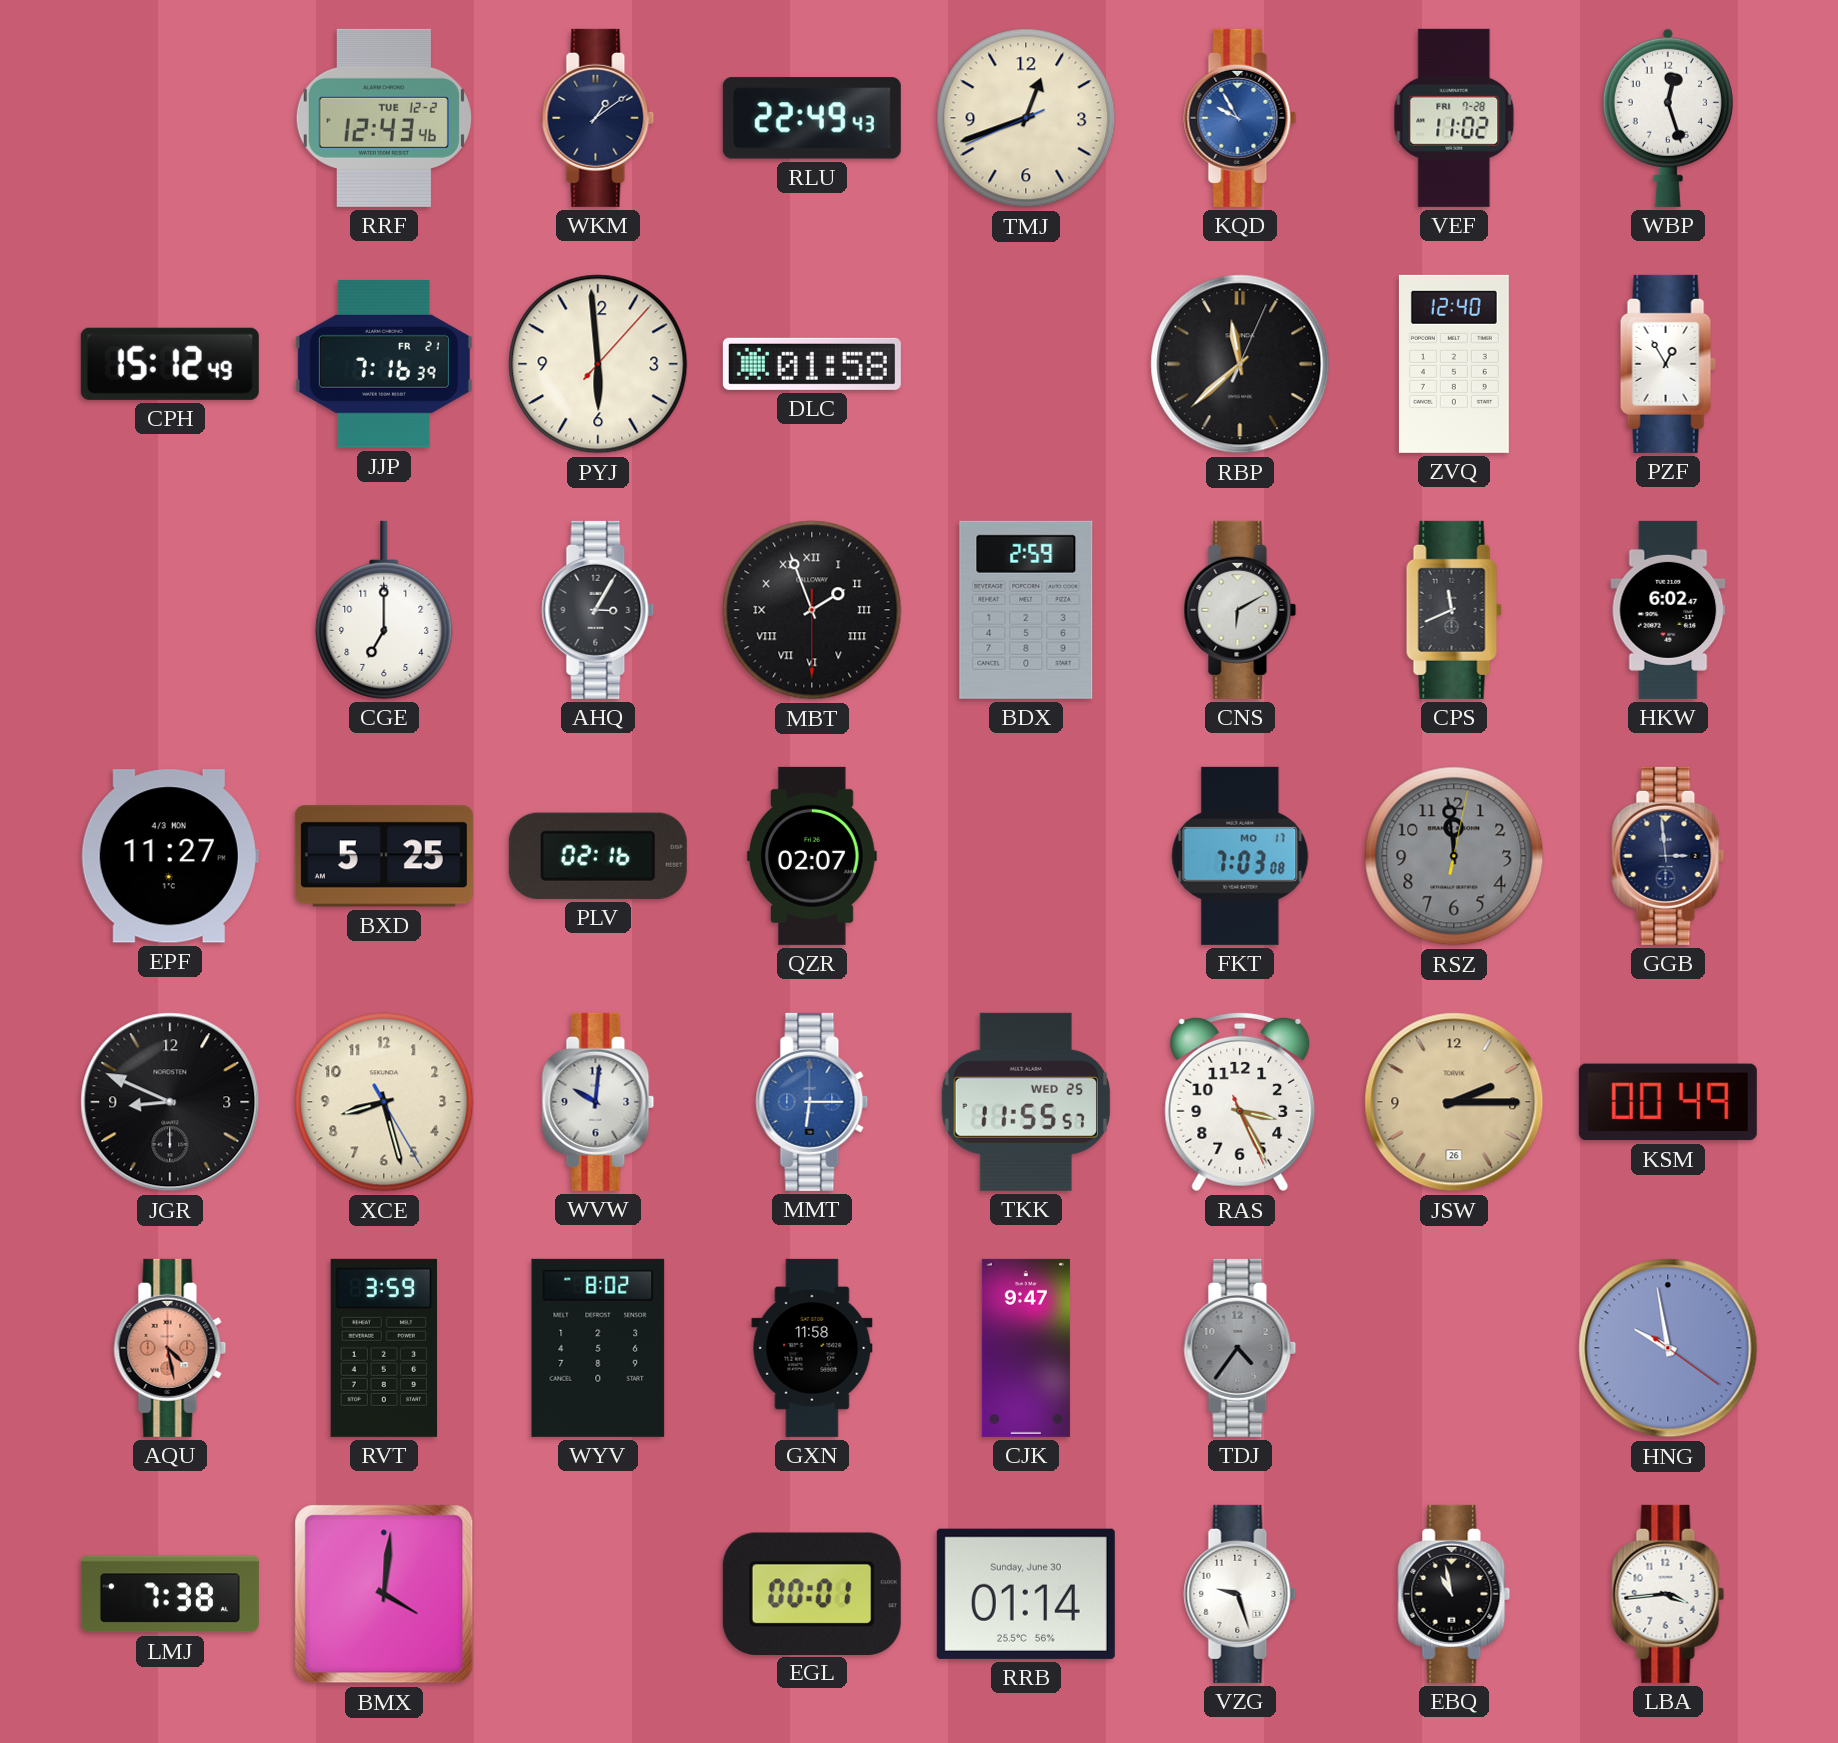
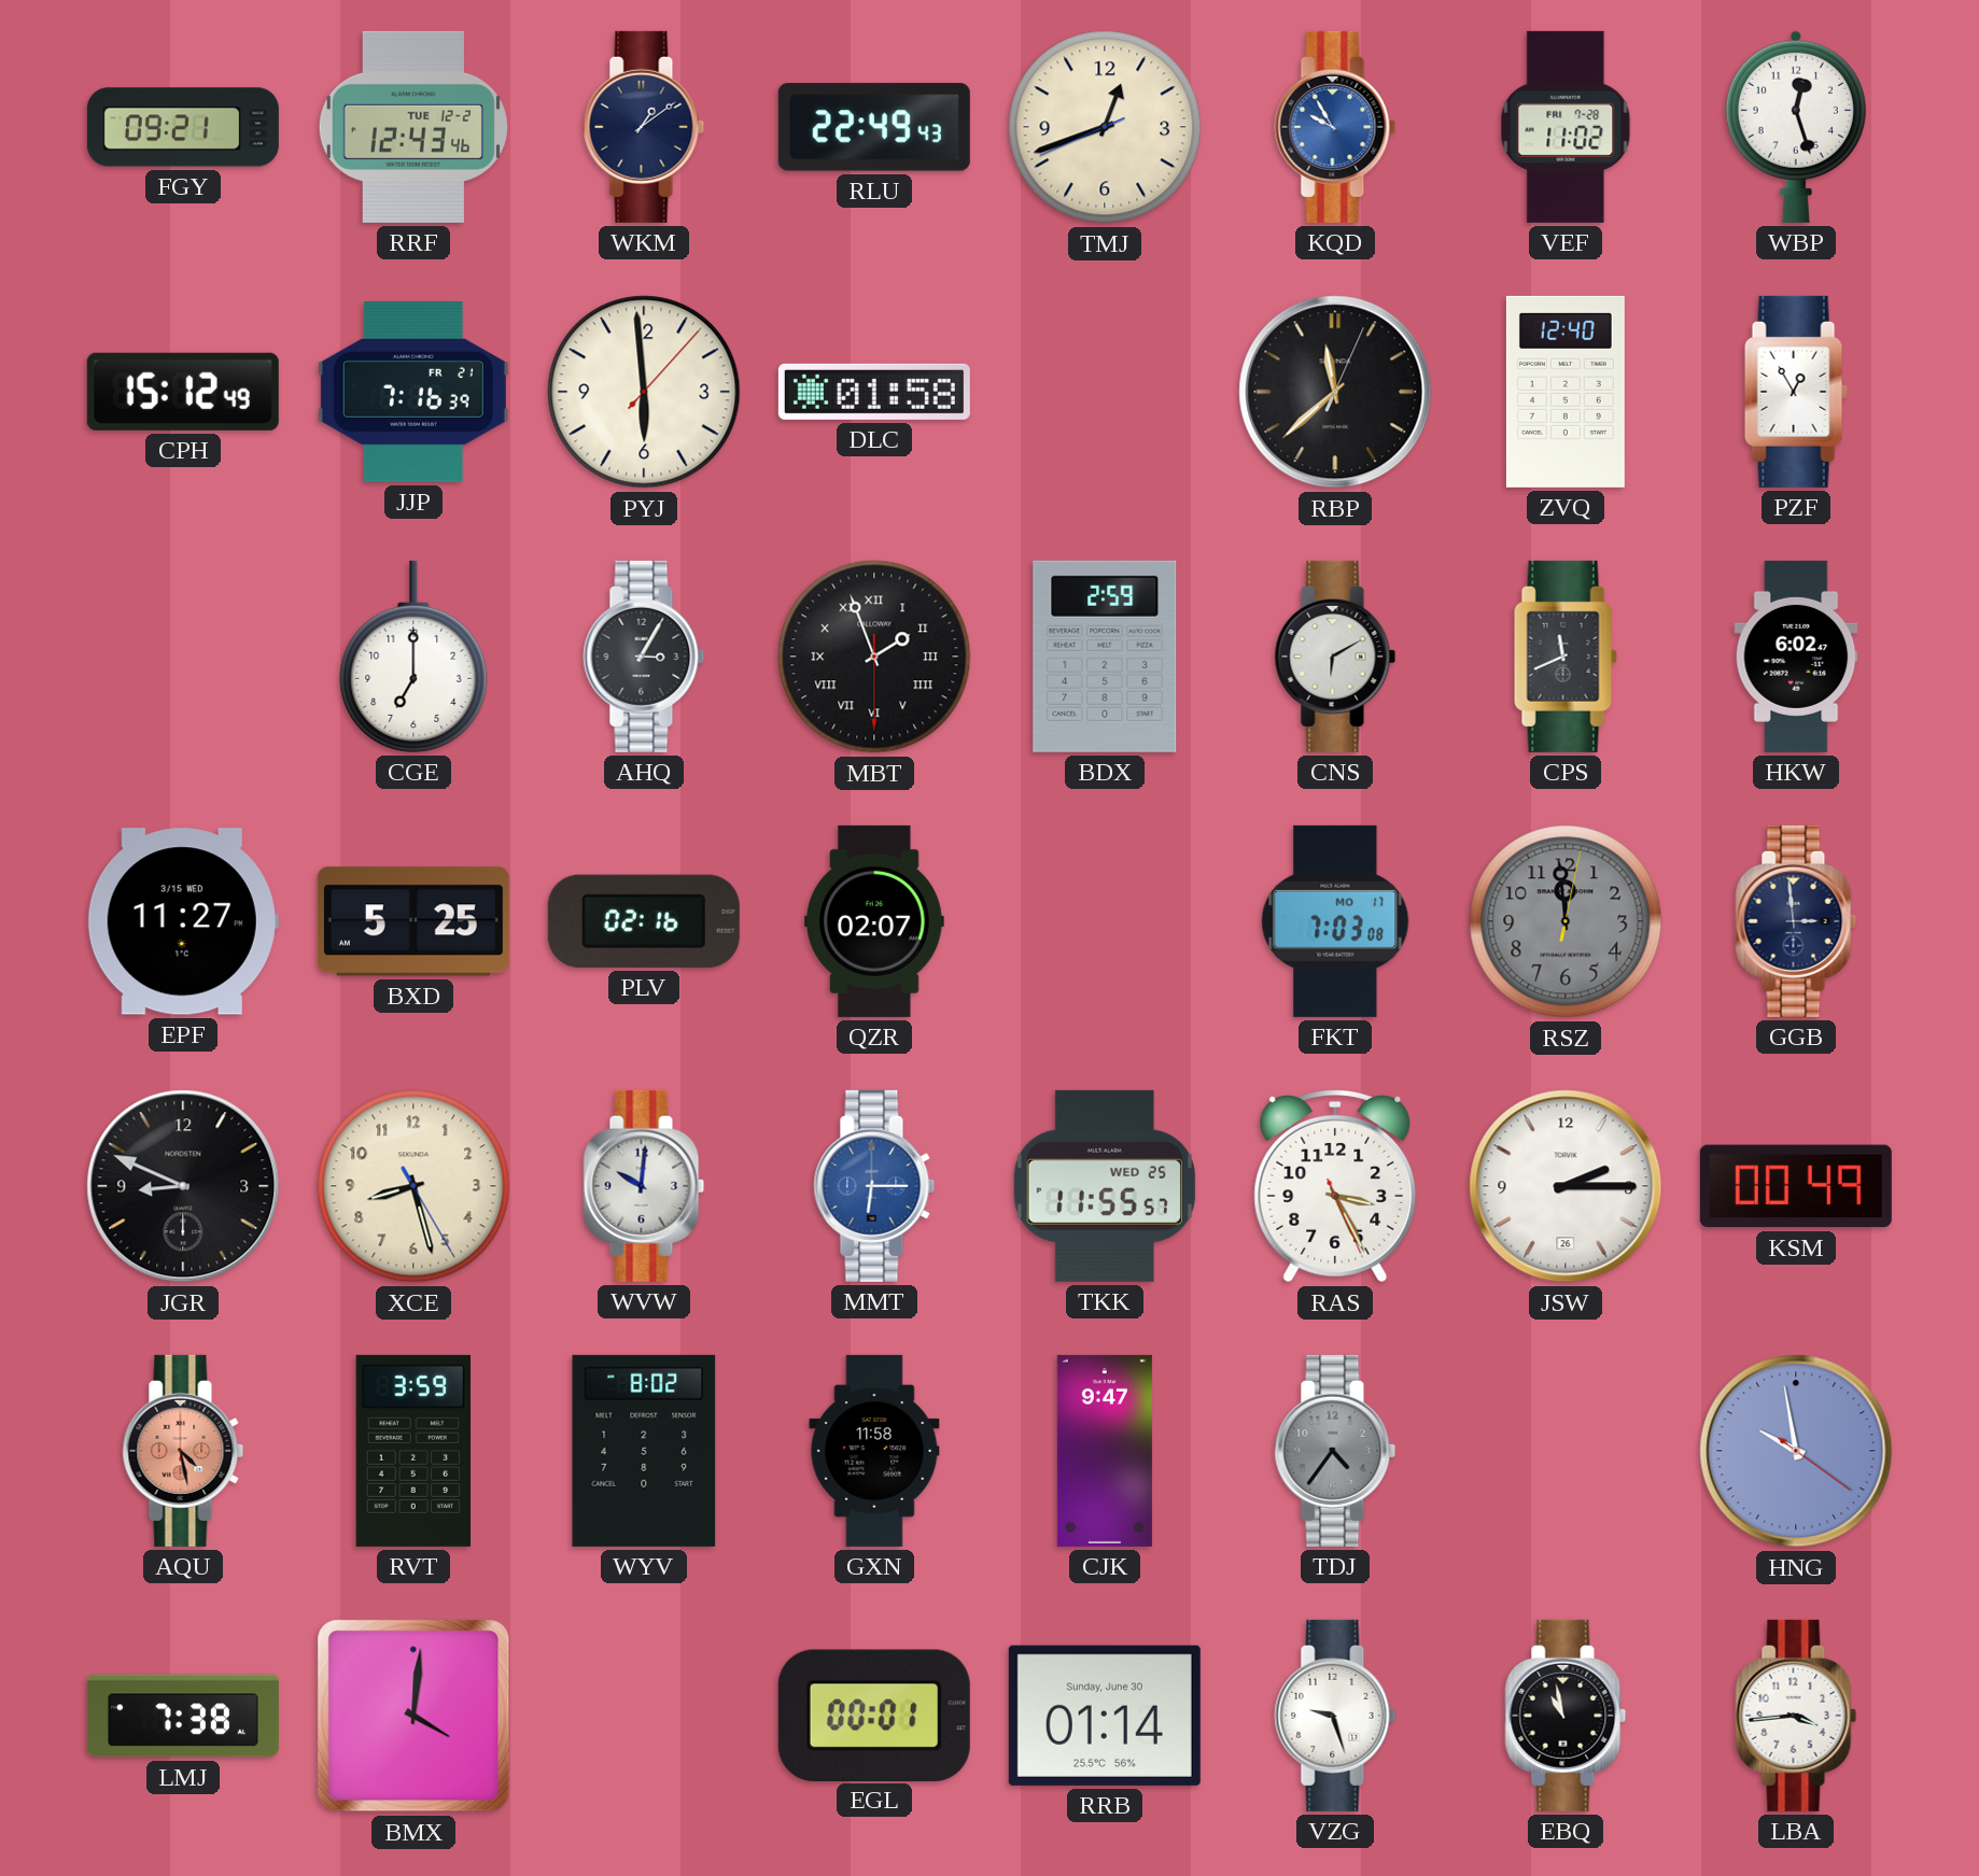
FGY: none -> 09:21
EPF date: 4/3 MON -> 3/15 WED
JSW dial: champagne -> white
